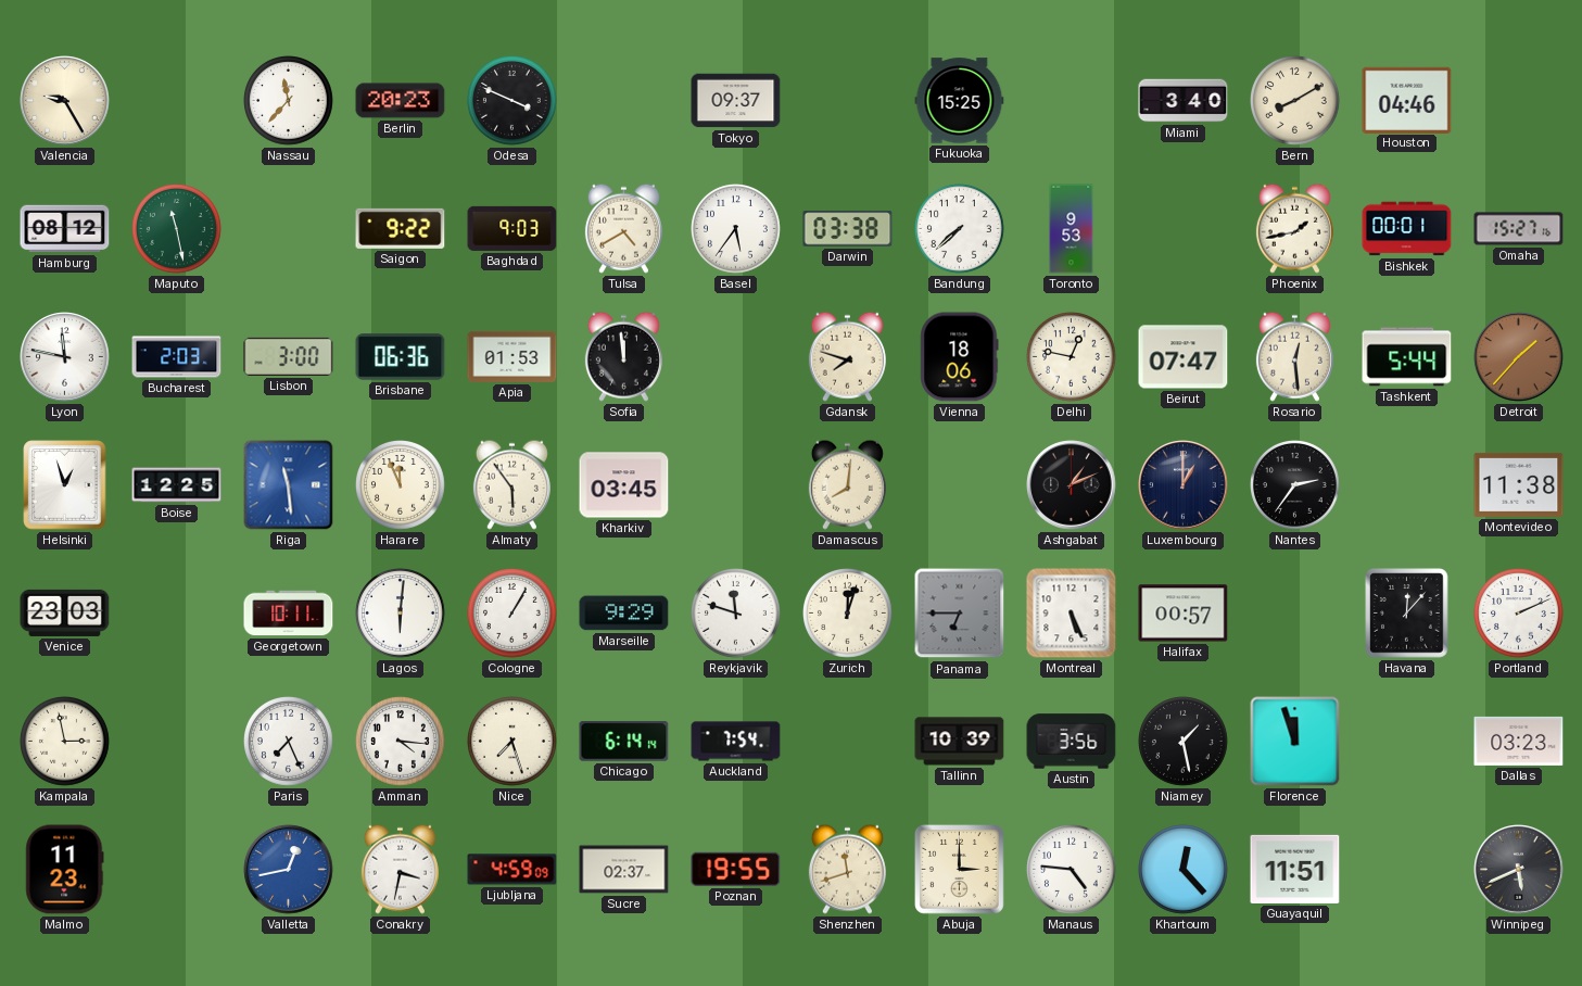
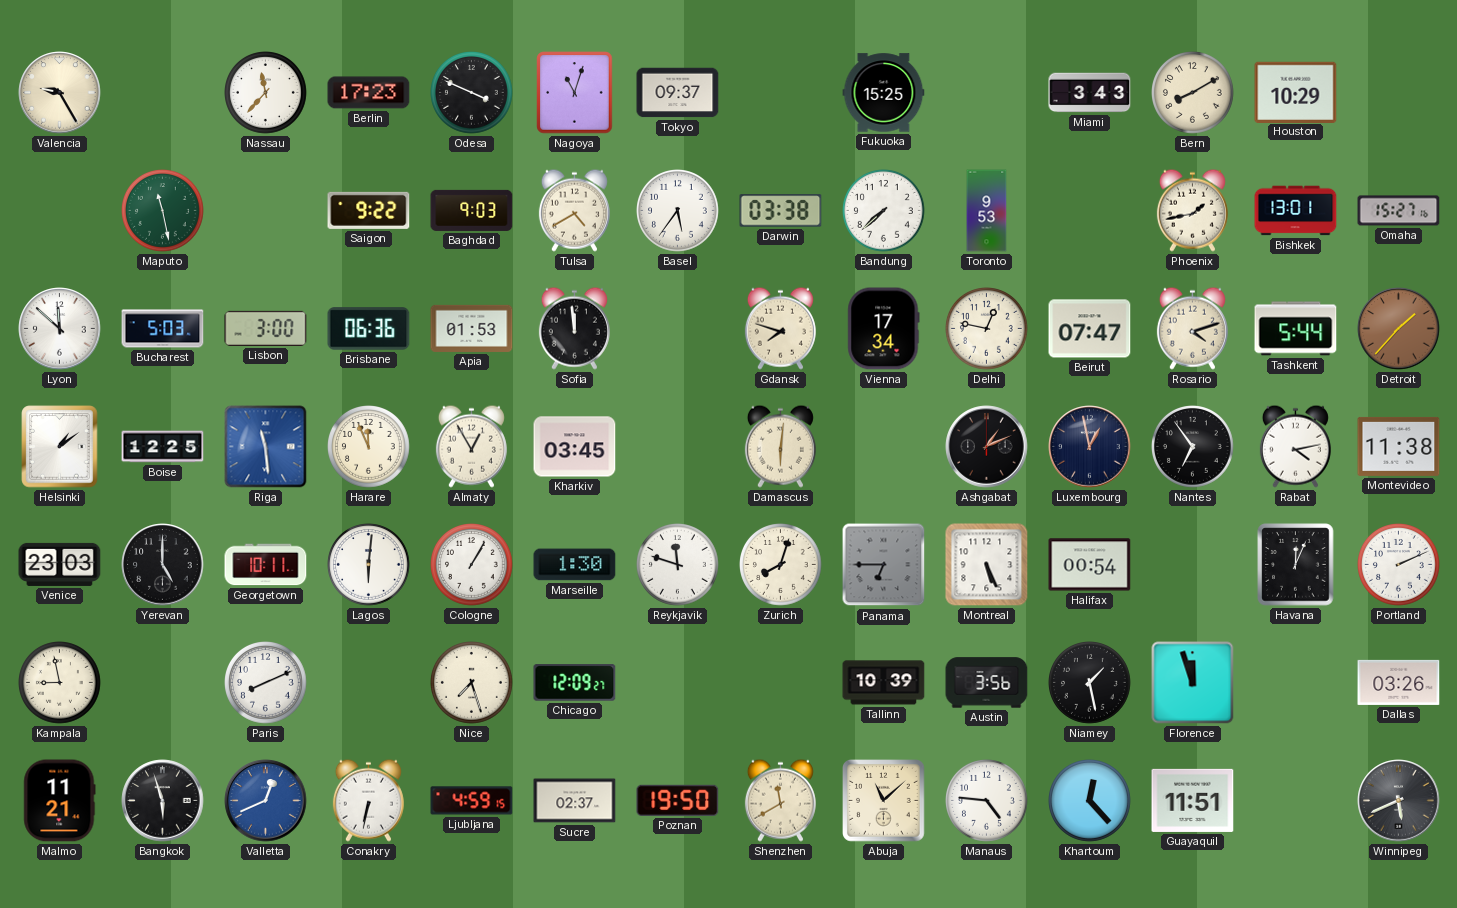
Berlin: 20:23 -> 17:23
Nagoya: none -> 11:03
Miami: 3:40 -> 3:43
Houston: 04:46 -> 10:29
Hamburg: 08:12 -> none
Bishkek: 00:01 -> 13:01
Lyon: 11:47 -> 11:52
Bucharest: 2:03 -> 5:03
Vienna: 18:06 -> 17:34
Rosario: 12:29 -> 4:12
Helsinki: 12:57 -> 1:09
Almaty: 5:54 -> 12:55
Damascus: 8:01 -> 6:01
Luxembourg: 1:00 -> 12:58
Nantes: 2:36 -> 6:54
Rabat: none -> 4:13
Yerevan: none -> 5:00
Marseille: 9:29 -> 1:30
Zurich: 12:03 -> 8:03
Halifax: 00:57 -> 00:54
Havana: 12:07 -> 12:04
Kampala: 2:58 -> 8:58
Paris: 7:26 -> 8:11
Amman: 4:16 -> none
Chicago: 6:14 -> 12:09
Auckland: 7:54 -> none
Dallas: 03:23 -> 03:26
Malmo: 11:23 -> 11:21
Bangkok: none -> 5:57
Valletta: 12:43 -> 12:41
Conakry: 3:32 -> 6:32
Ljubljana: 4:59:09 -> 4:59:15
Poznan: 19:55 -> 19:50
Shenzhen: 11:42 -> 11:40
Abuja: 3:00 -> 11:08
